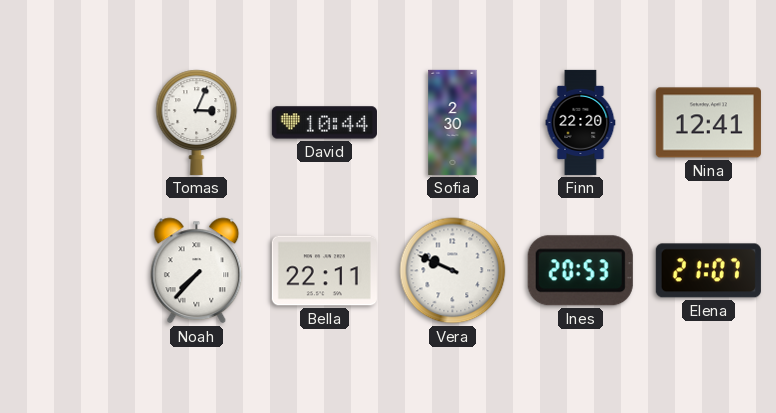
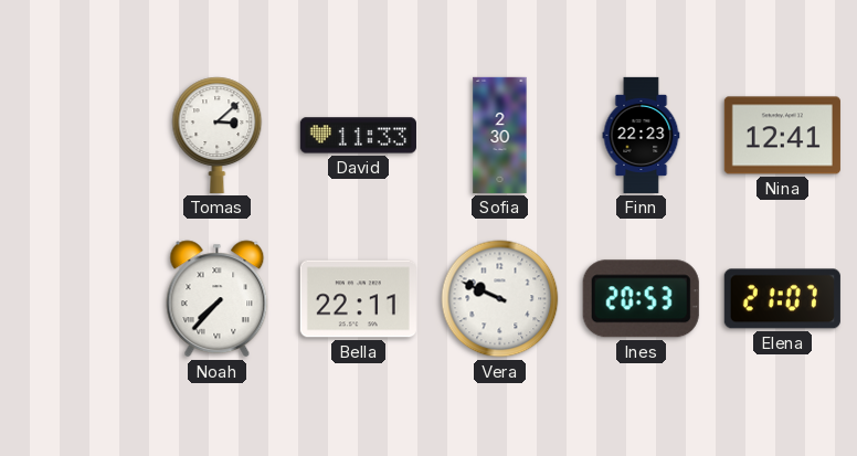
Tomas: 3:04 -> 3:08
David: 10:44 -> 11:33
Finn: 22:20 -> 22:23
